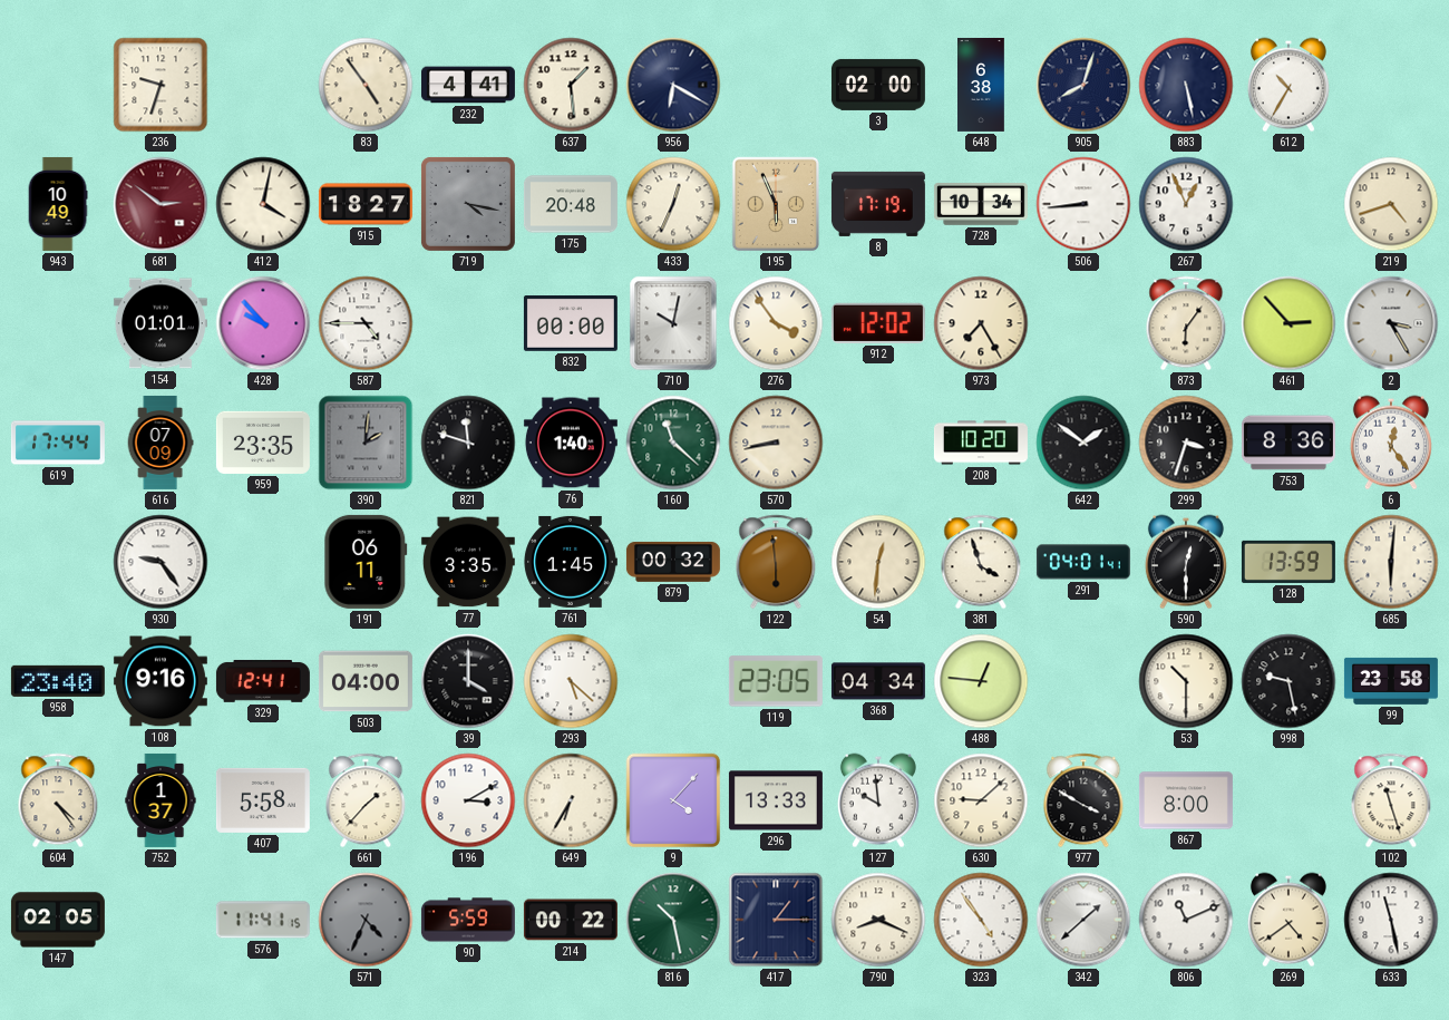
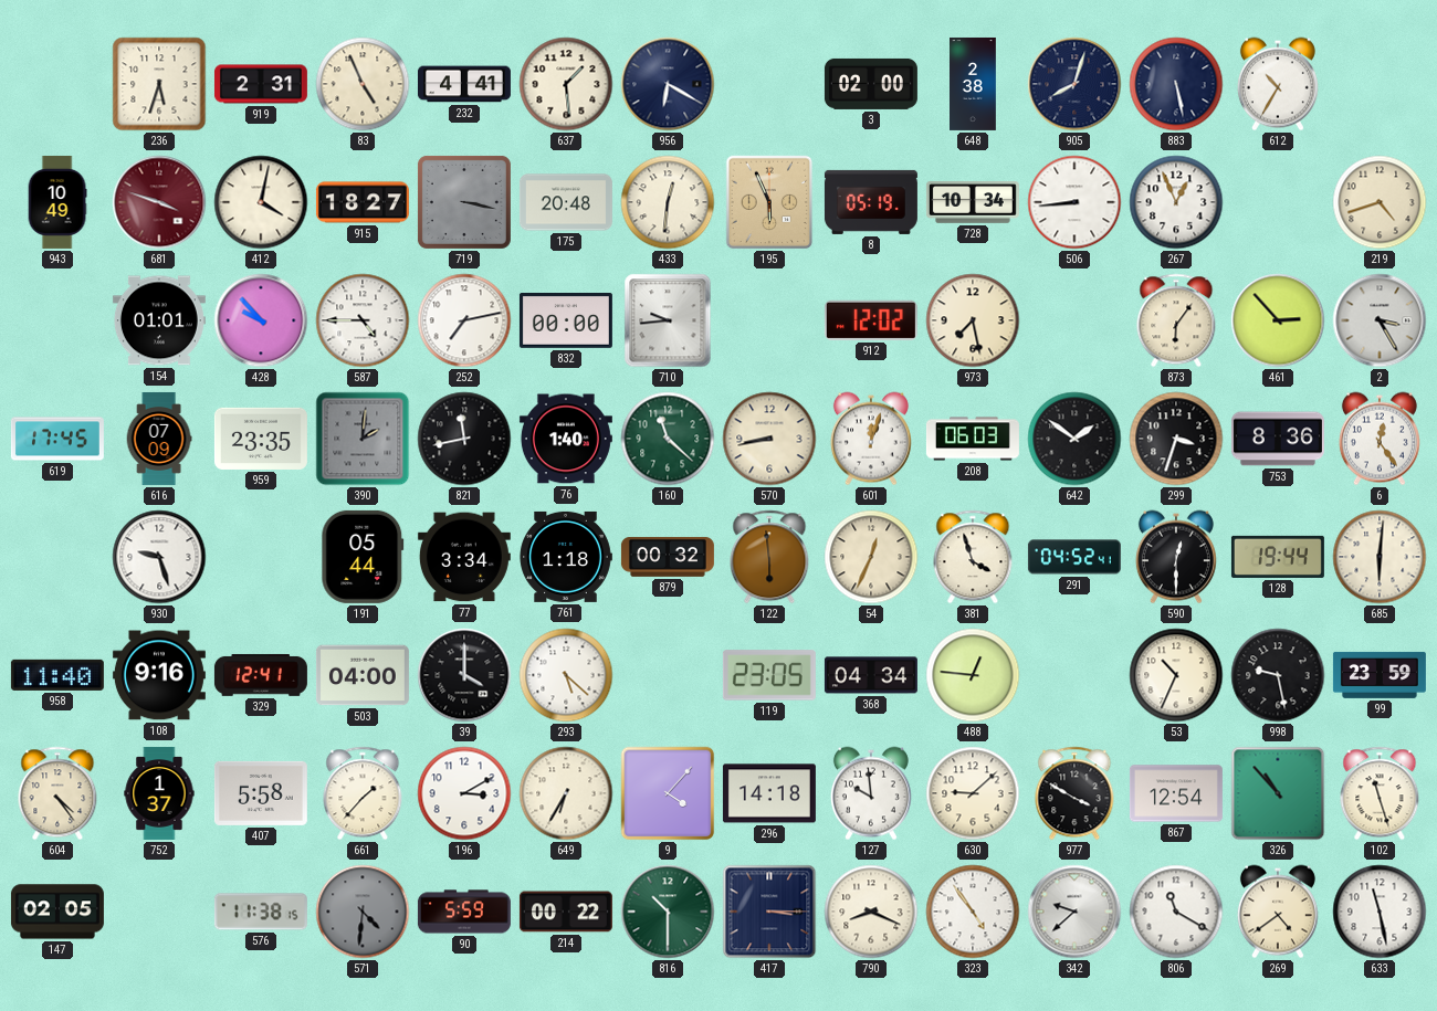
236: 9:33 -> 5:33
919: none -> 2:31
83: 4:54 -> 4:56
648: 6:38 -> 2:38
681: 2:51 -> 3:48
719: 4:17 -> 3:17
433: 12:34 -> 12:31
8: 17:19 -> 05:19
252: none -> 7:13
710: 10:02 -> 9:44
276: 3:54 -> none
973: 7:25 -> 7:28
619: 17:44 -> 17:45
821: 11:48 -> 11:43
601: none -> 12:03
208: 10:20 -> 06:03
930: 9:24 -> 9:27
191: 06:11 -> 05:44
77: 3:35 -> 3:34
761: 1:45 -> 1:18
54: 12:31 -> 12:34
291: 04:01 -> 04:52
128: 13:59 -> 19:44
958: 23:40 -> 11:40
53: 10:30 -> 10:34
99: 23:58 -> 23:59
296: 13:33 -> 14:18
867: 8:00 -> 12:54
326: none -> 10:53
576: 11:41 -> 11:38
571: 4:34 -> 4:31
816: 10:28 -> 10:30
417: 1:15 -> 3:15
342: 1:38 -> 9:38
806: 11:11 -> 11:20
